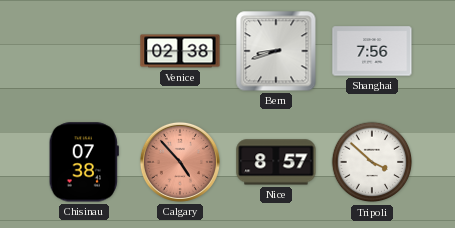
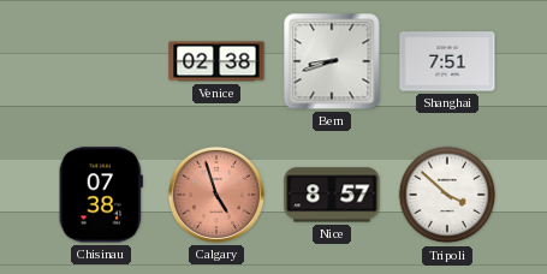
Shanghai: 7:56 -> 7:51
Calgary: 4:53 -> 4:57
